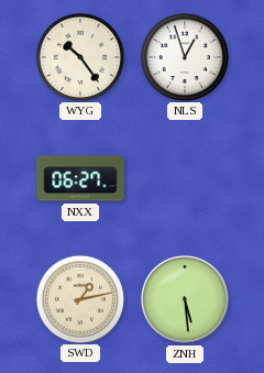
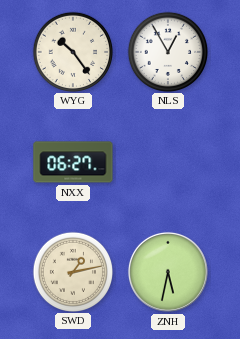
NLS: 12:57 -> 12:55
ZNH: 5:29 -> 5:32
